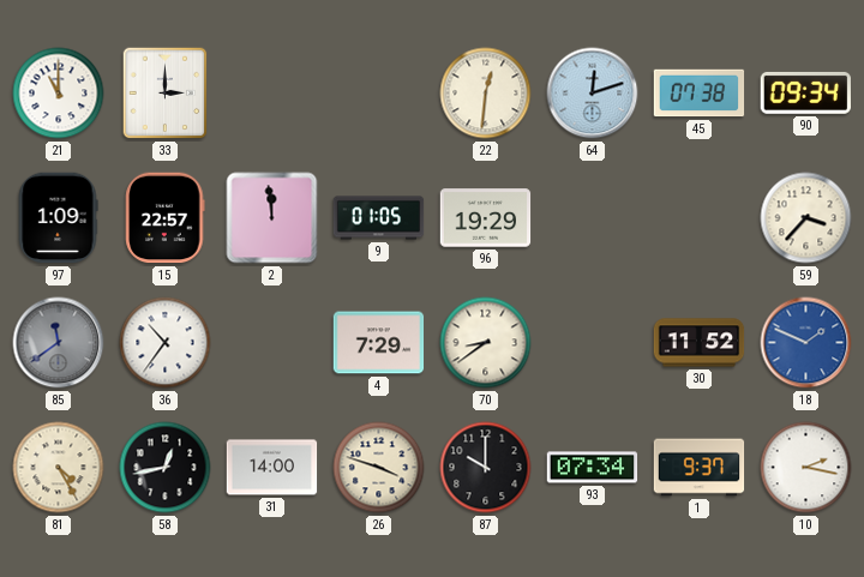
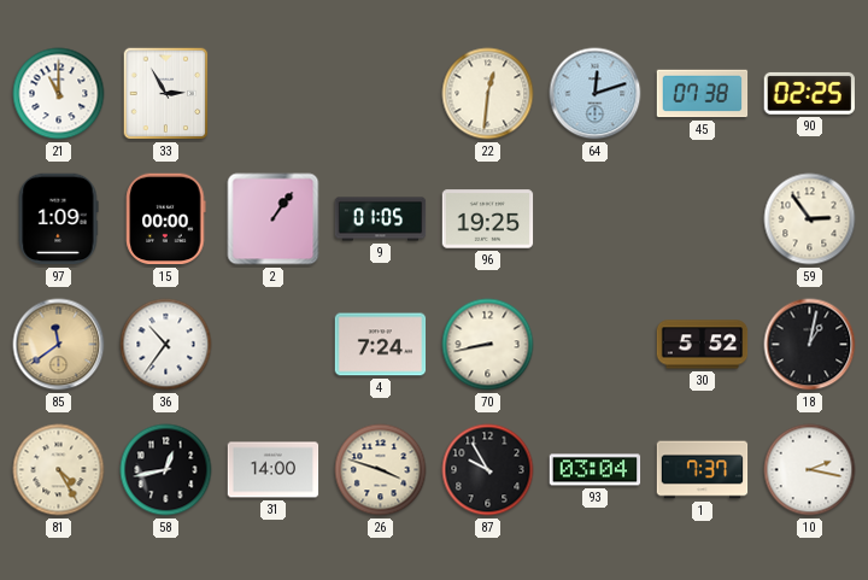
33: 3:00 -> 2:55
90: 09:34 -> 02:25
15: 22:57 -> 00:00
2: 11:59 -> 1:06
96: 19:29 -> 19:25
59: 3:37 -> 2:54
85 dial: grey -> champagne
4: 7:29 -> 7:24
70: 8:39 -> 8:43
30: 11:52 -> 5:52
18: 1:49 -> 1:02
18 dial: blue -> black
87: 10:00 -> 9:55
93: 07:34 -> 03:04
1: 9:37 -> 7:37
